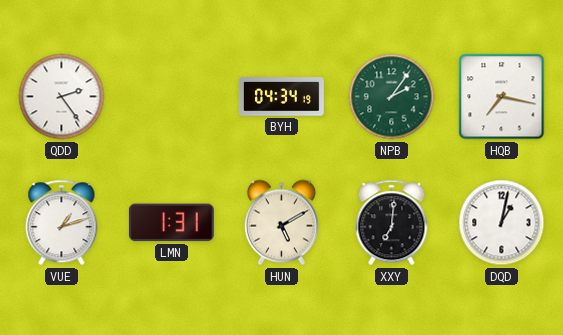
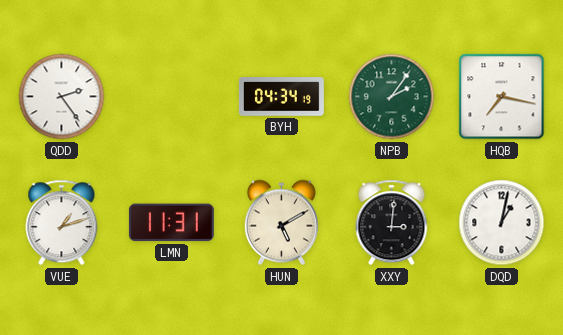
LMN: 1:31 -> 11:31
XXY: 7:01 -> 3:01
